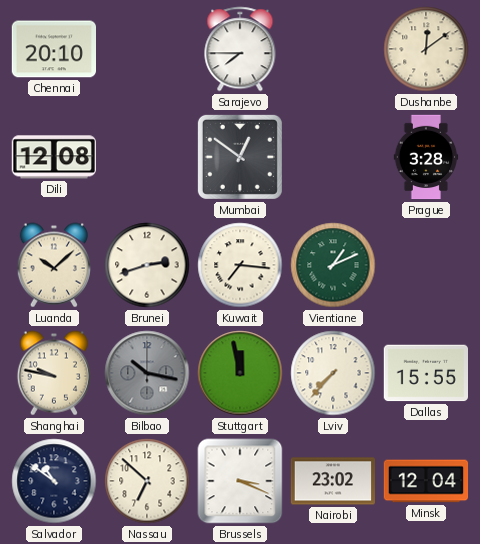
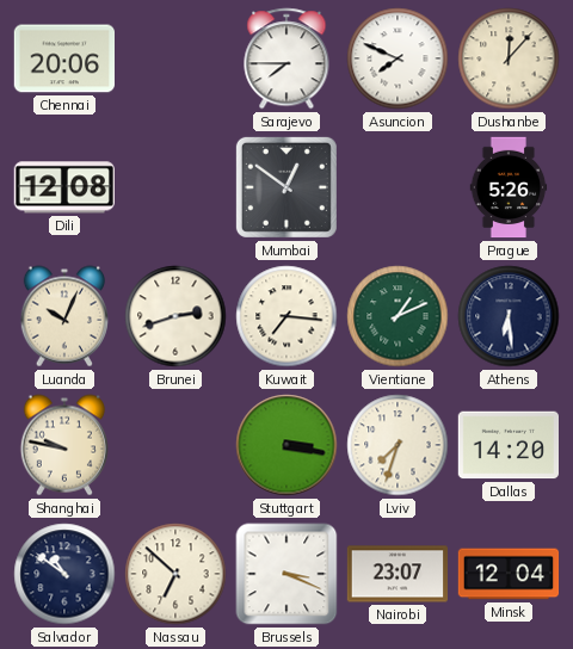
Chennai: 20:10 -> 20:06
Asuncion: none -> 7:49
Dushanbe: 12:09 -> 12:07
Prague: 3:28 -> 5:26
Luanda: 10:08 -> 10:04
Athens: none -> 6:29
Bilbao: 10:17 -> none
Stuttgart: 11:58 -> 3:17
Lviv: 7:37 -> 7:33
Dallas: 15:55 -> 14:20
Nairobi: 23:02 -> 23:07
